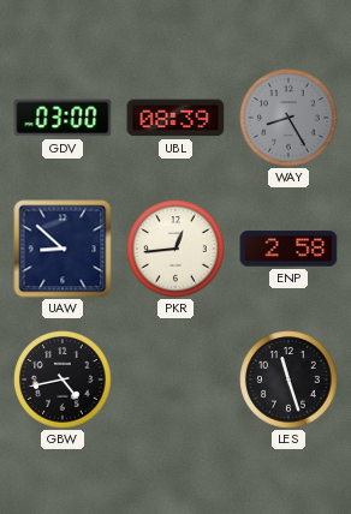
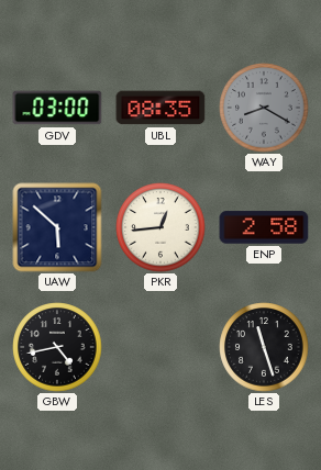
UBL: 08:39 -> 08:35
WAY: 8:25 -> 8:20
UAW: 8:52 -> 5:52
